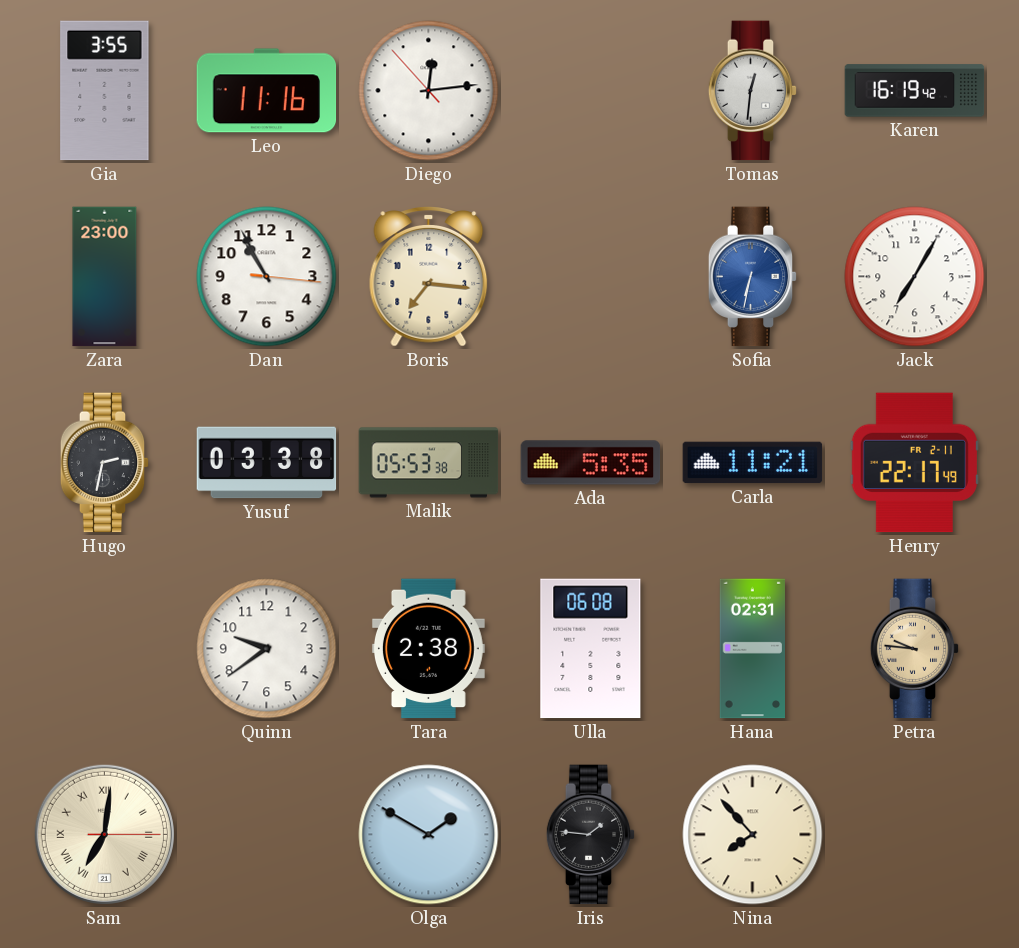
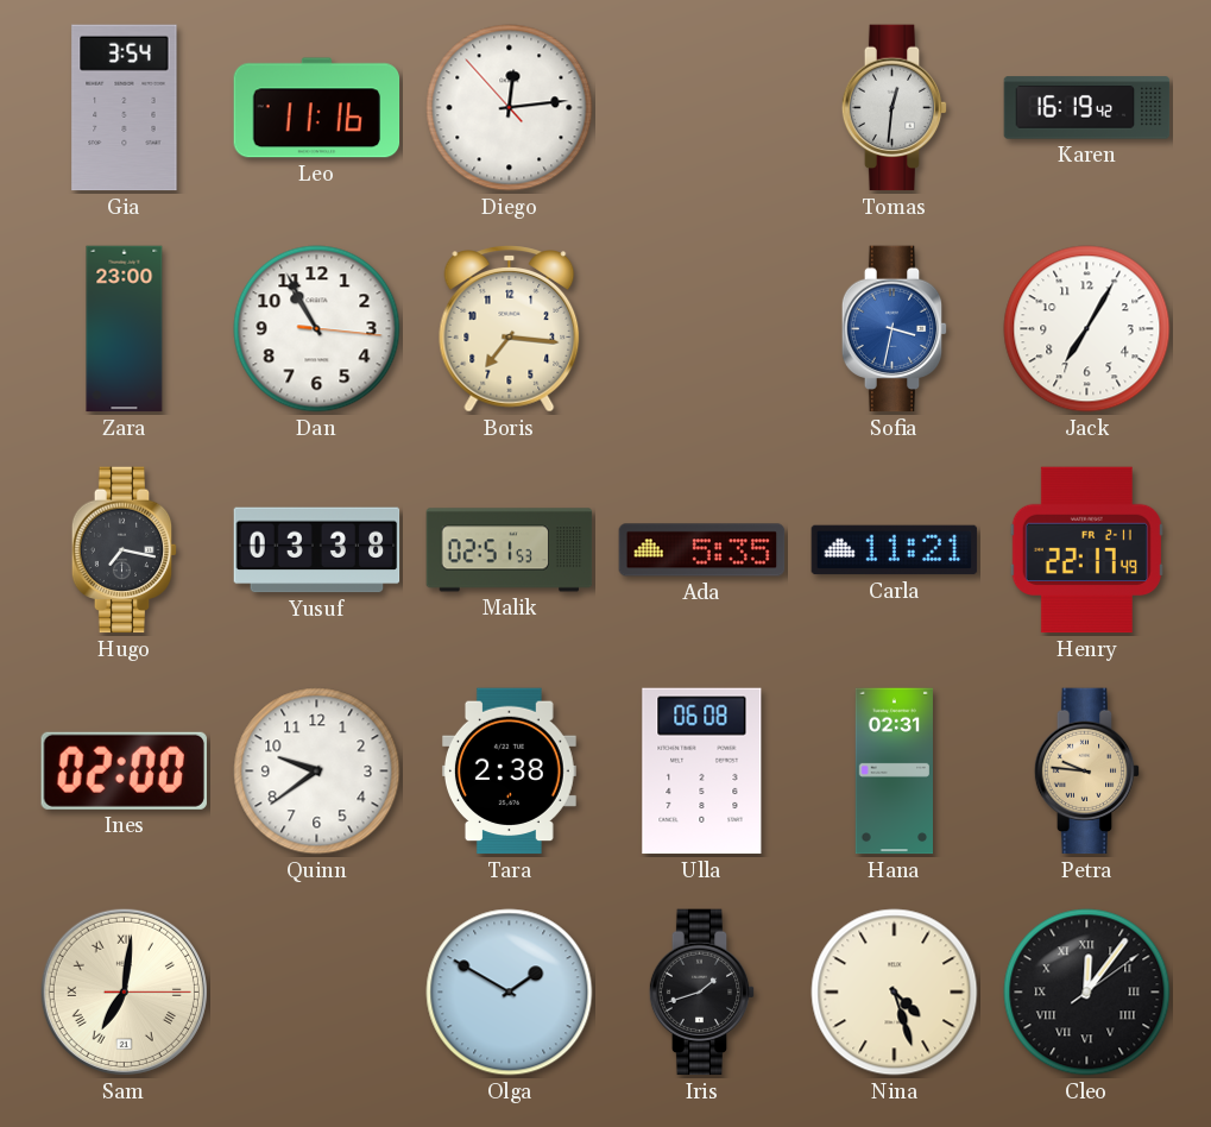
Gia: 3:55 -> 3:54
Sofia: 6:32 -> 3:32
Hugo: 2:32 -> 7:17
Malik: 05:53 -> 02:51
Ines: none -> 02:00
Iris: 1:46 -> 1:42
Nina: 7:53 -> 4:27
Cleo: none -> 12:06
